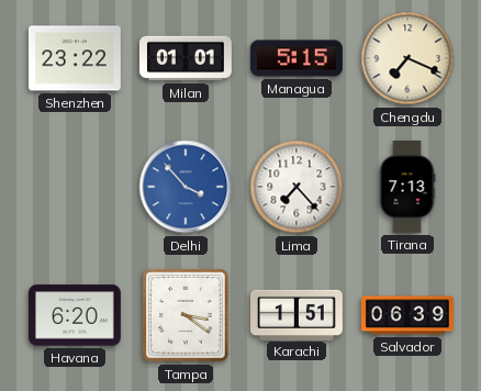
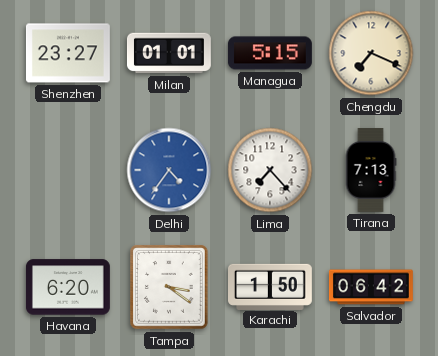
Shenzhen: 23:22 -> 23:27
Delhi: 3:53 -> 4:36
Karachi: 1:51 -> 1:50
Salvador: 06:39 -> 06:42
